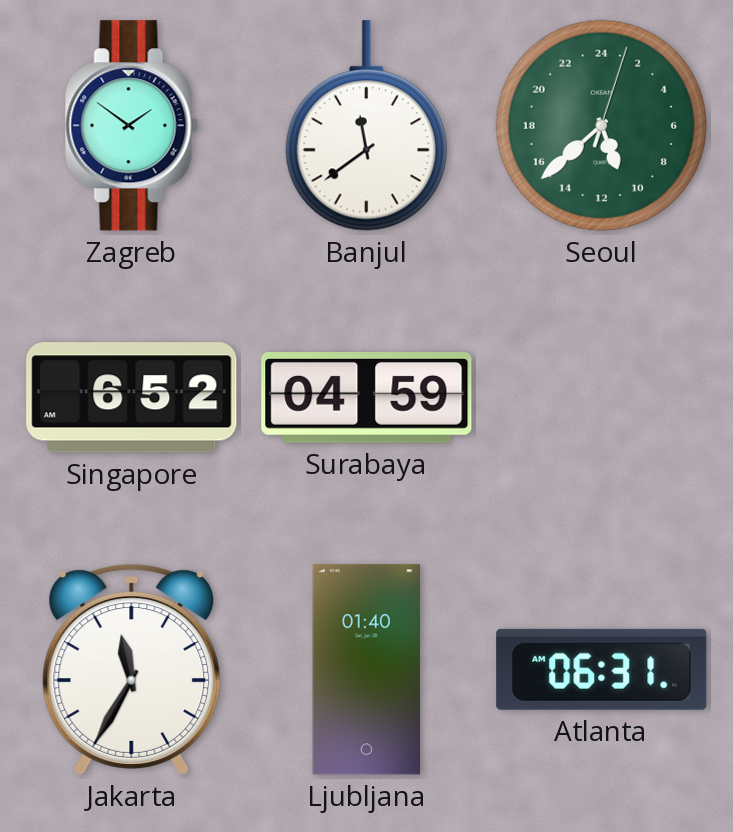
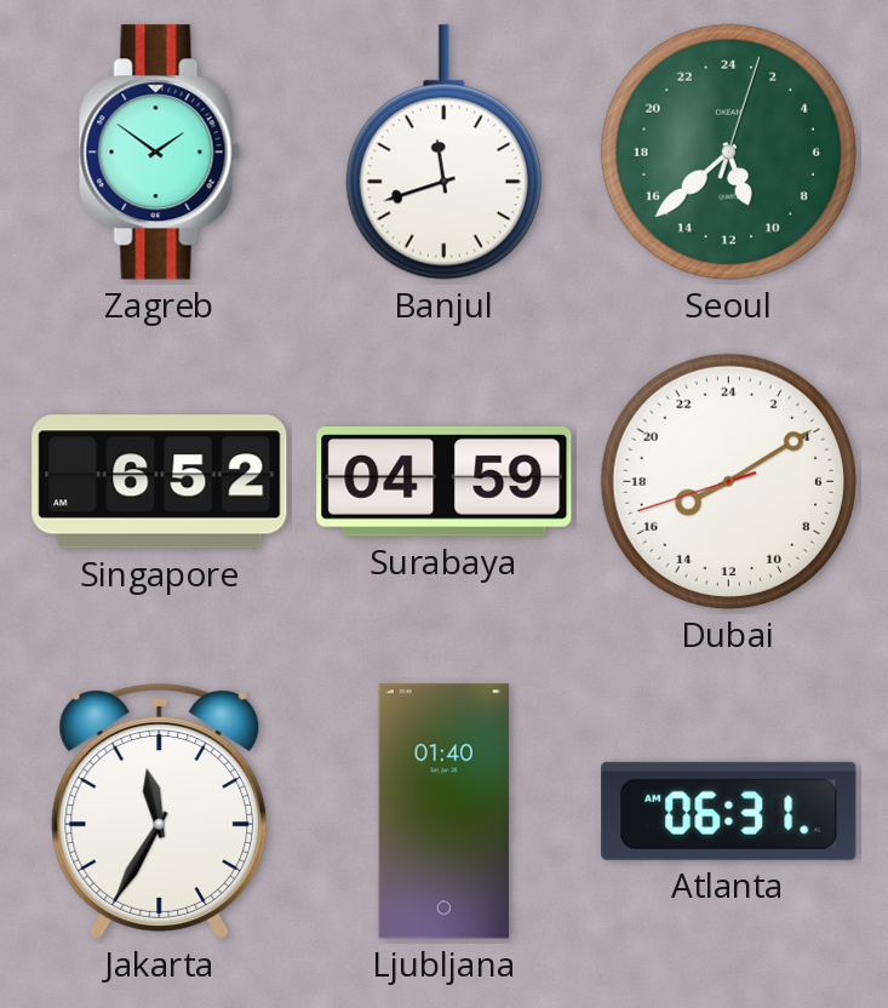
Banjul: 11:39 -> 11:42
Dubai: none -> 16:09
